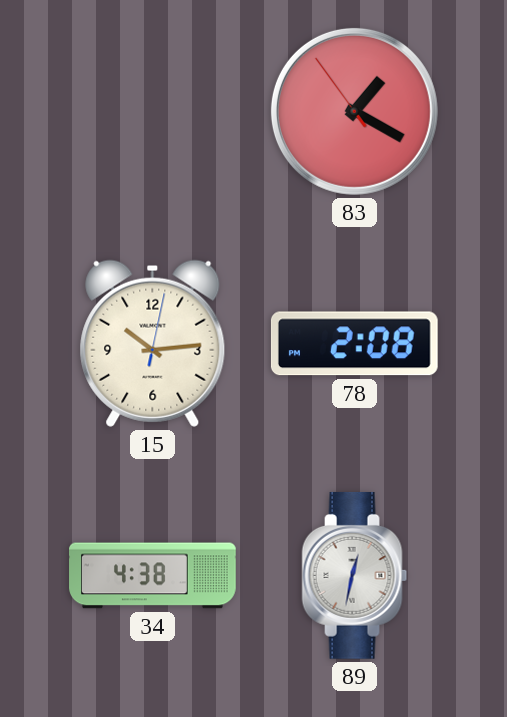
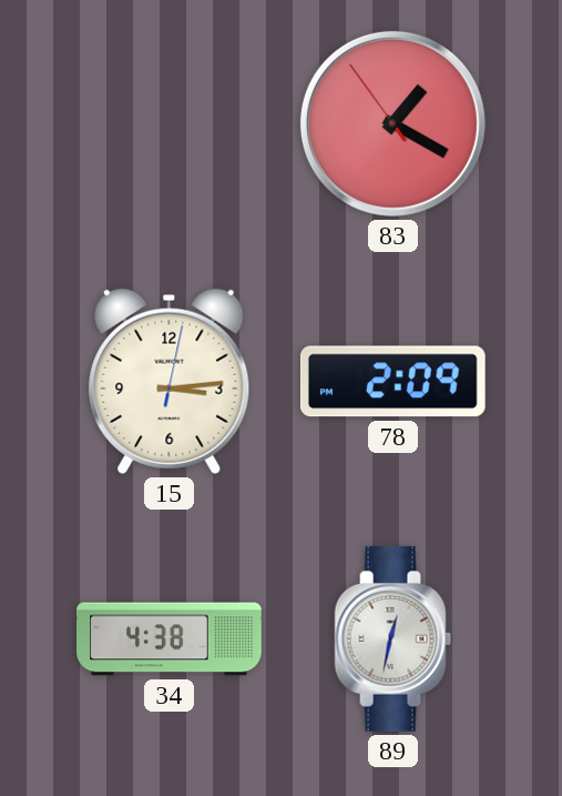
15: 10:14 -> 3:14
78: 2:08 -> 2:09
